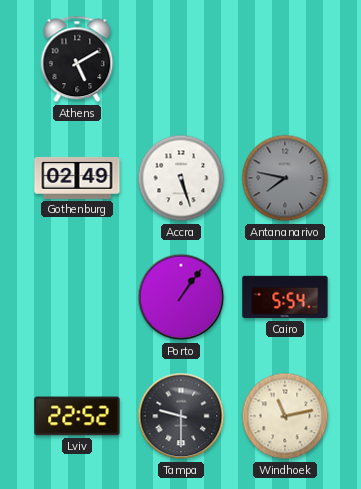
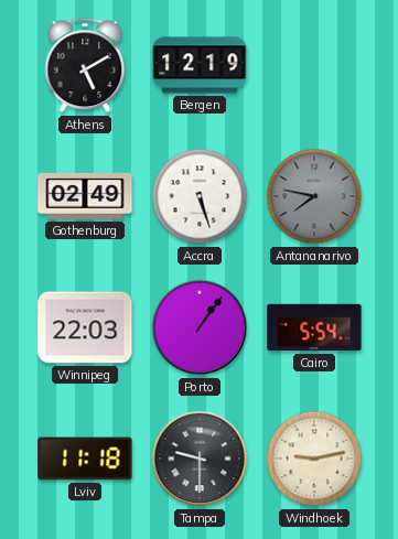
Bergen: none -> 12:19
Winnipeg: none -> 22:03
Lviv: 22:52 -> 11:18
Windhoek: 11:13 -> 9:13
